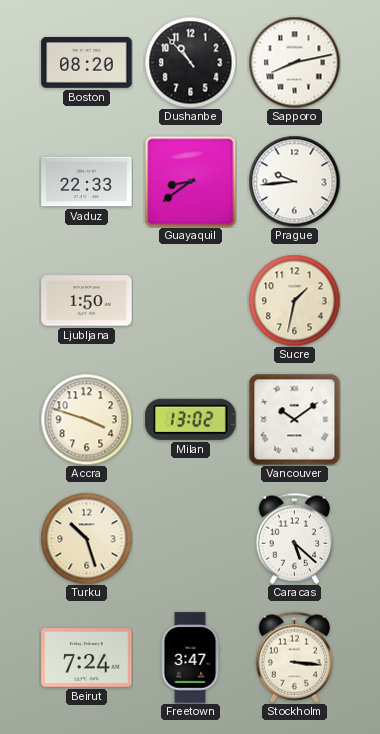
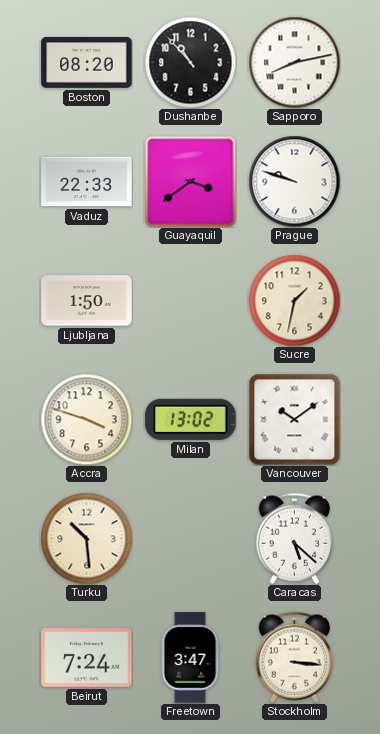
Guayaquil: 8:39 -> 3:39
Prague: 9:44 -> 9:48
Turku: 10:27 -> 10:29
